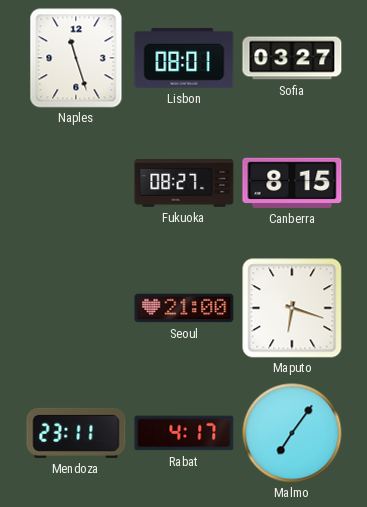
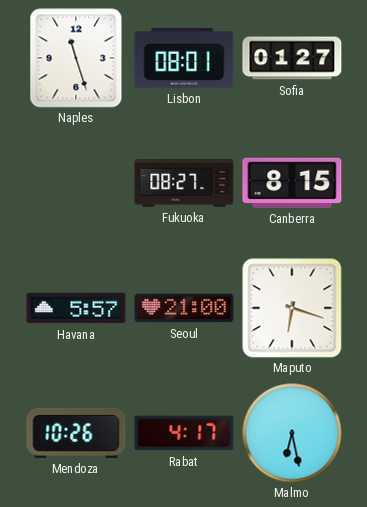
Sofia: 03:27 -> 01:27
Havana: none -> 5:57
Mendoza: 23:11 -> 10:26
Malmo: 7:06 -> 6:28
